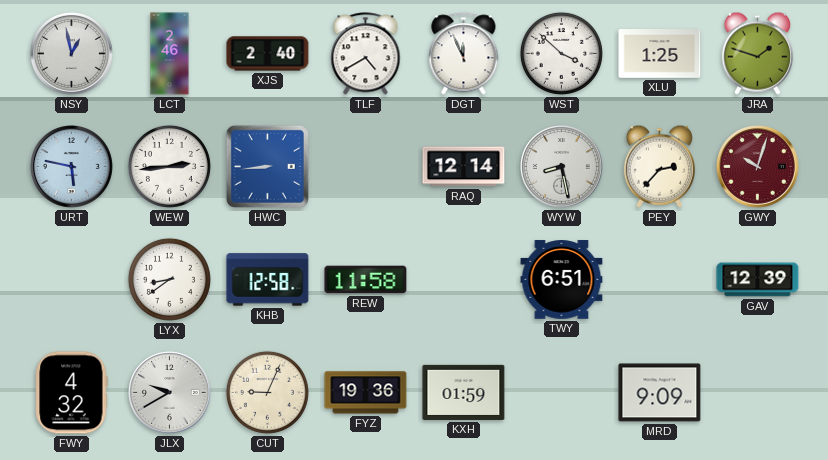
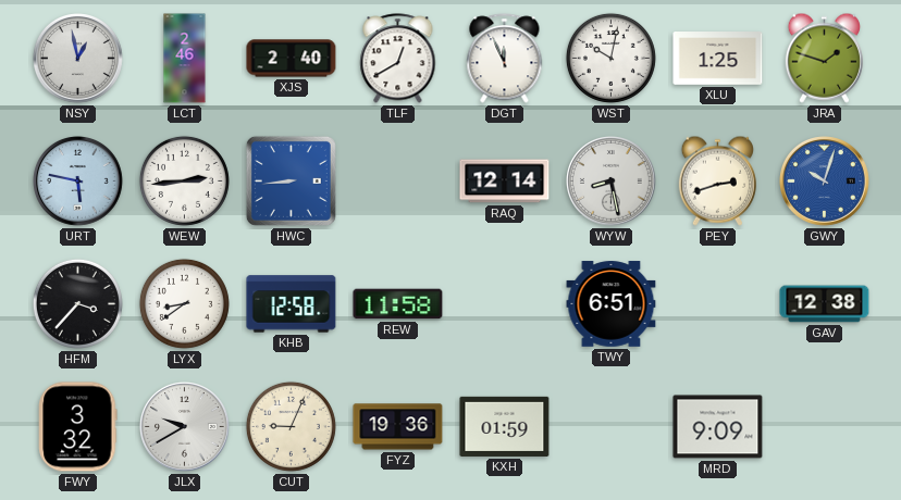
TLF: 4:40 -> 12:40
WST: 3:52 -> 10:02
PEY: 2:37 -> 2:42
GWY dial: burgundy -> blue
HFM: none -> 3:37
GAV: 12:39 -> 12:38
FWY: 4:32 -> 3:32
